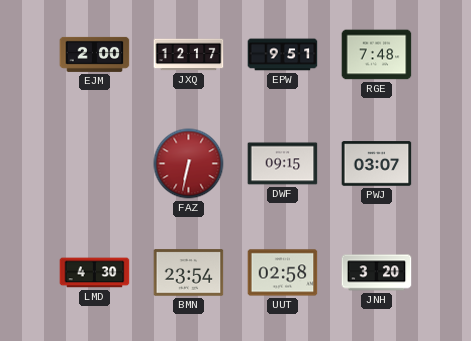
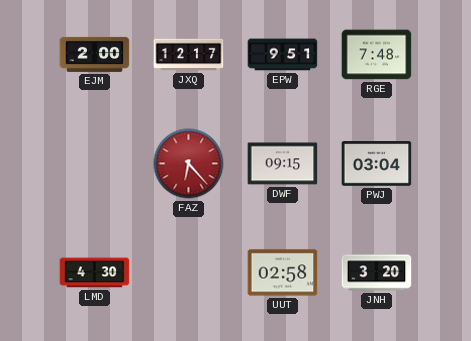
FAZ: 6:32 -> 6:23
PWJ: 03:07 -> 03:04
BMN: 23:54 -> none
